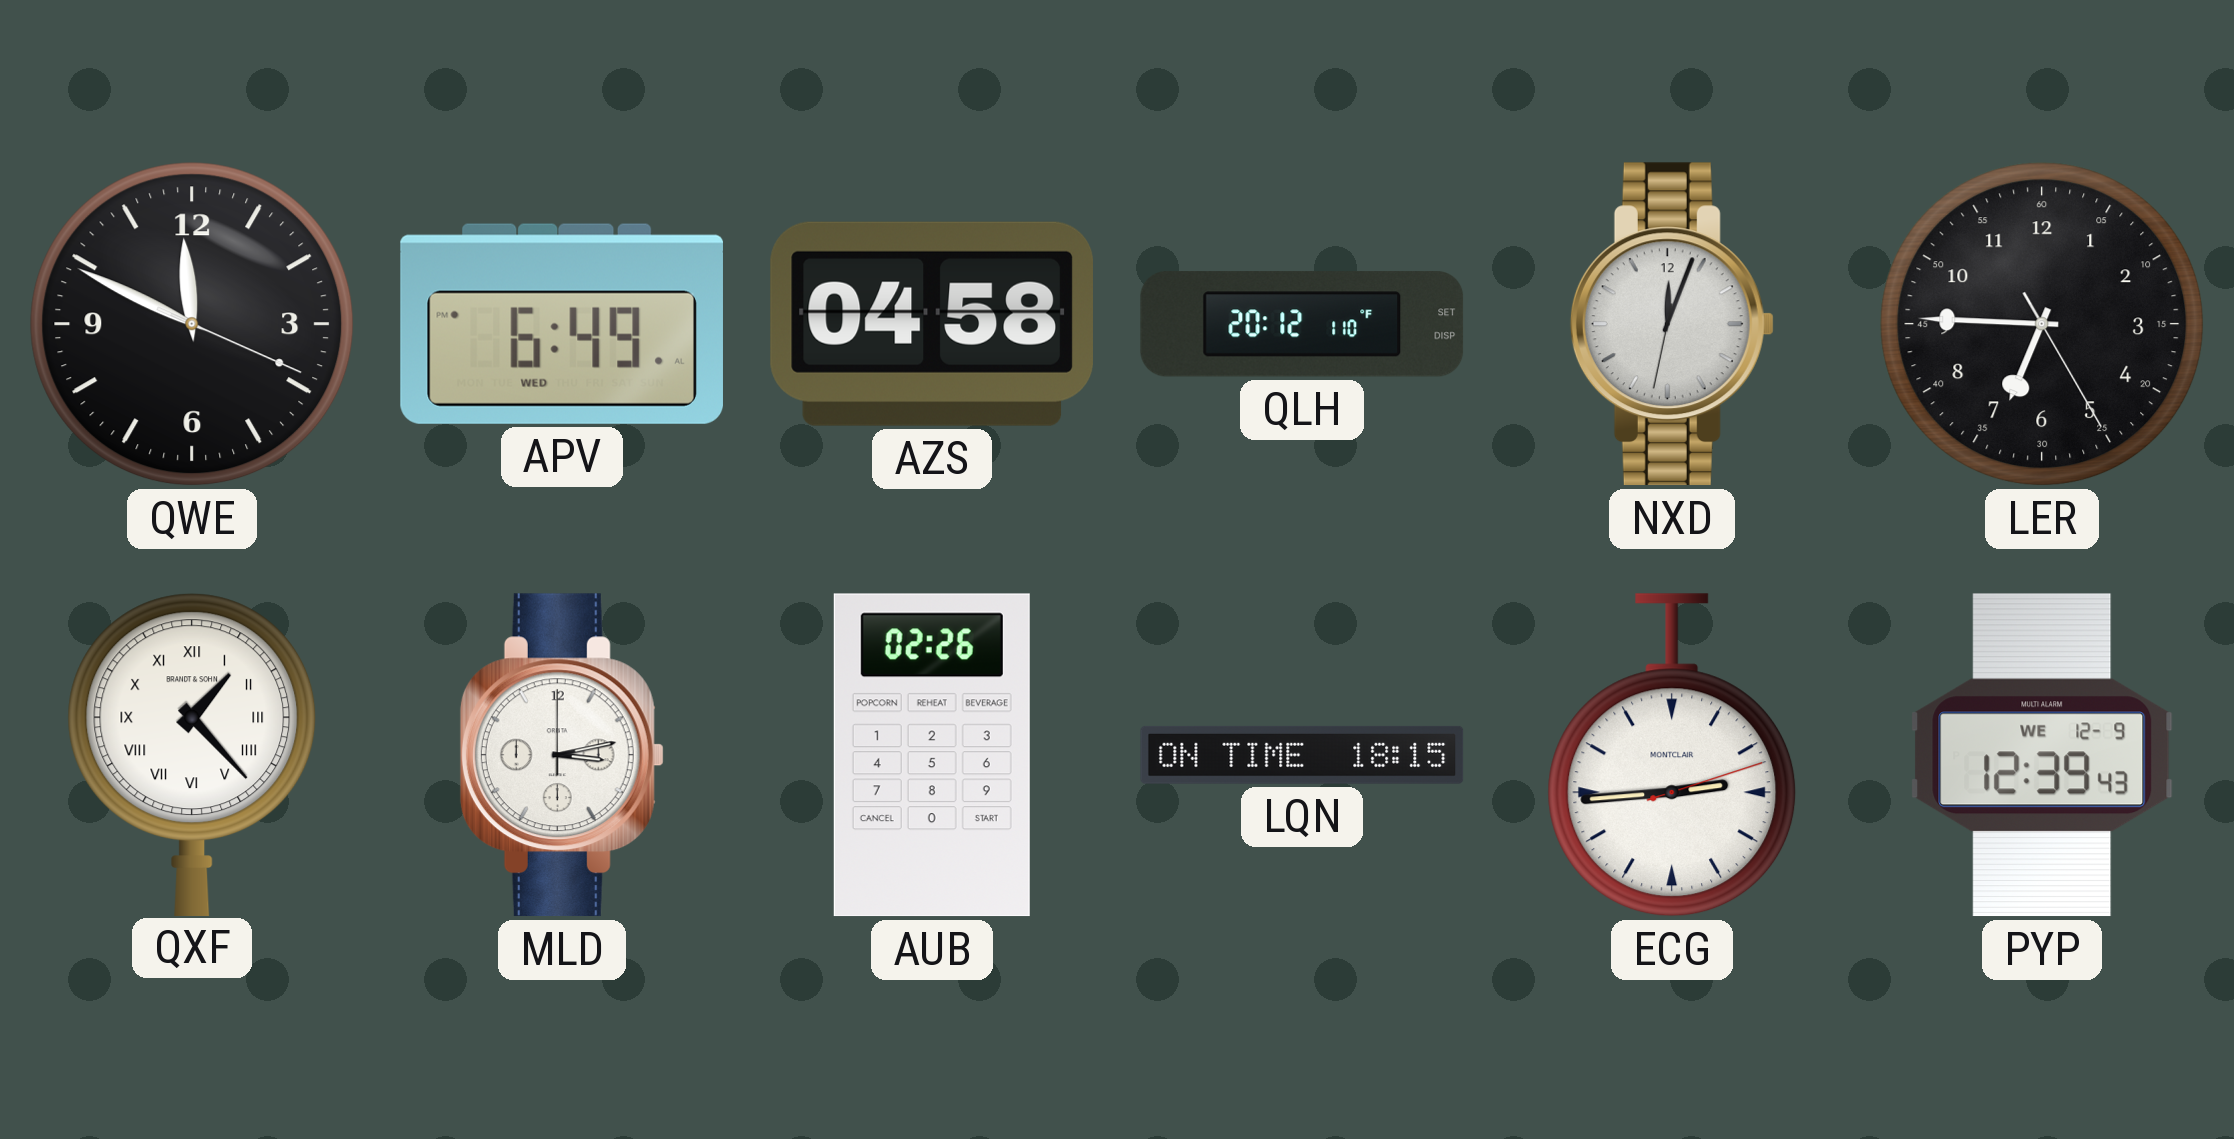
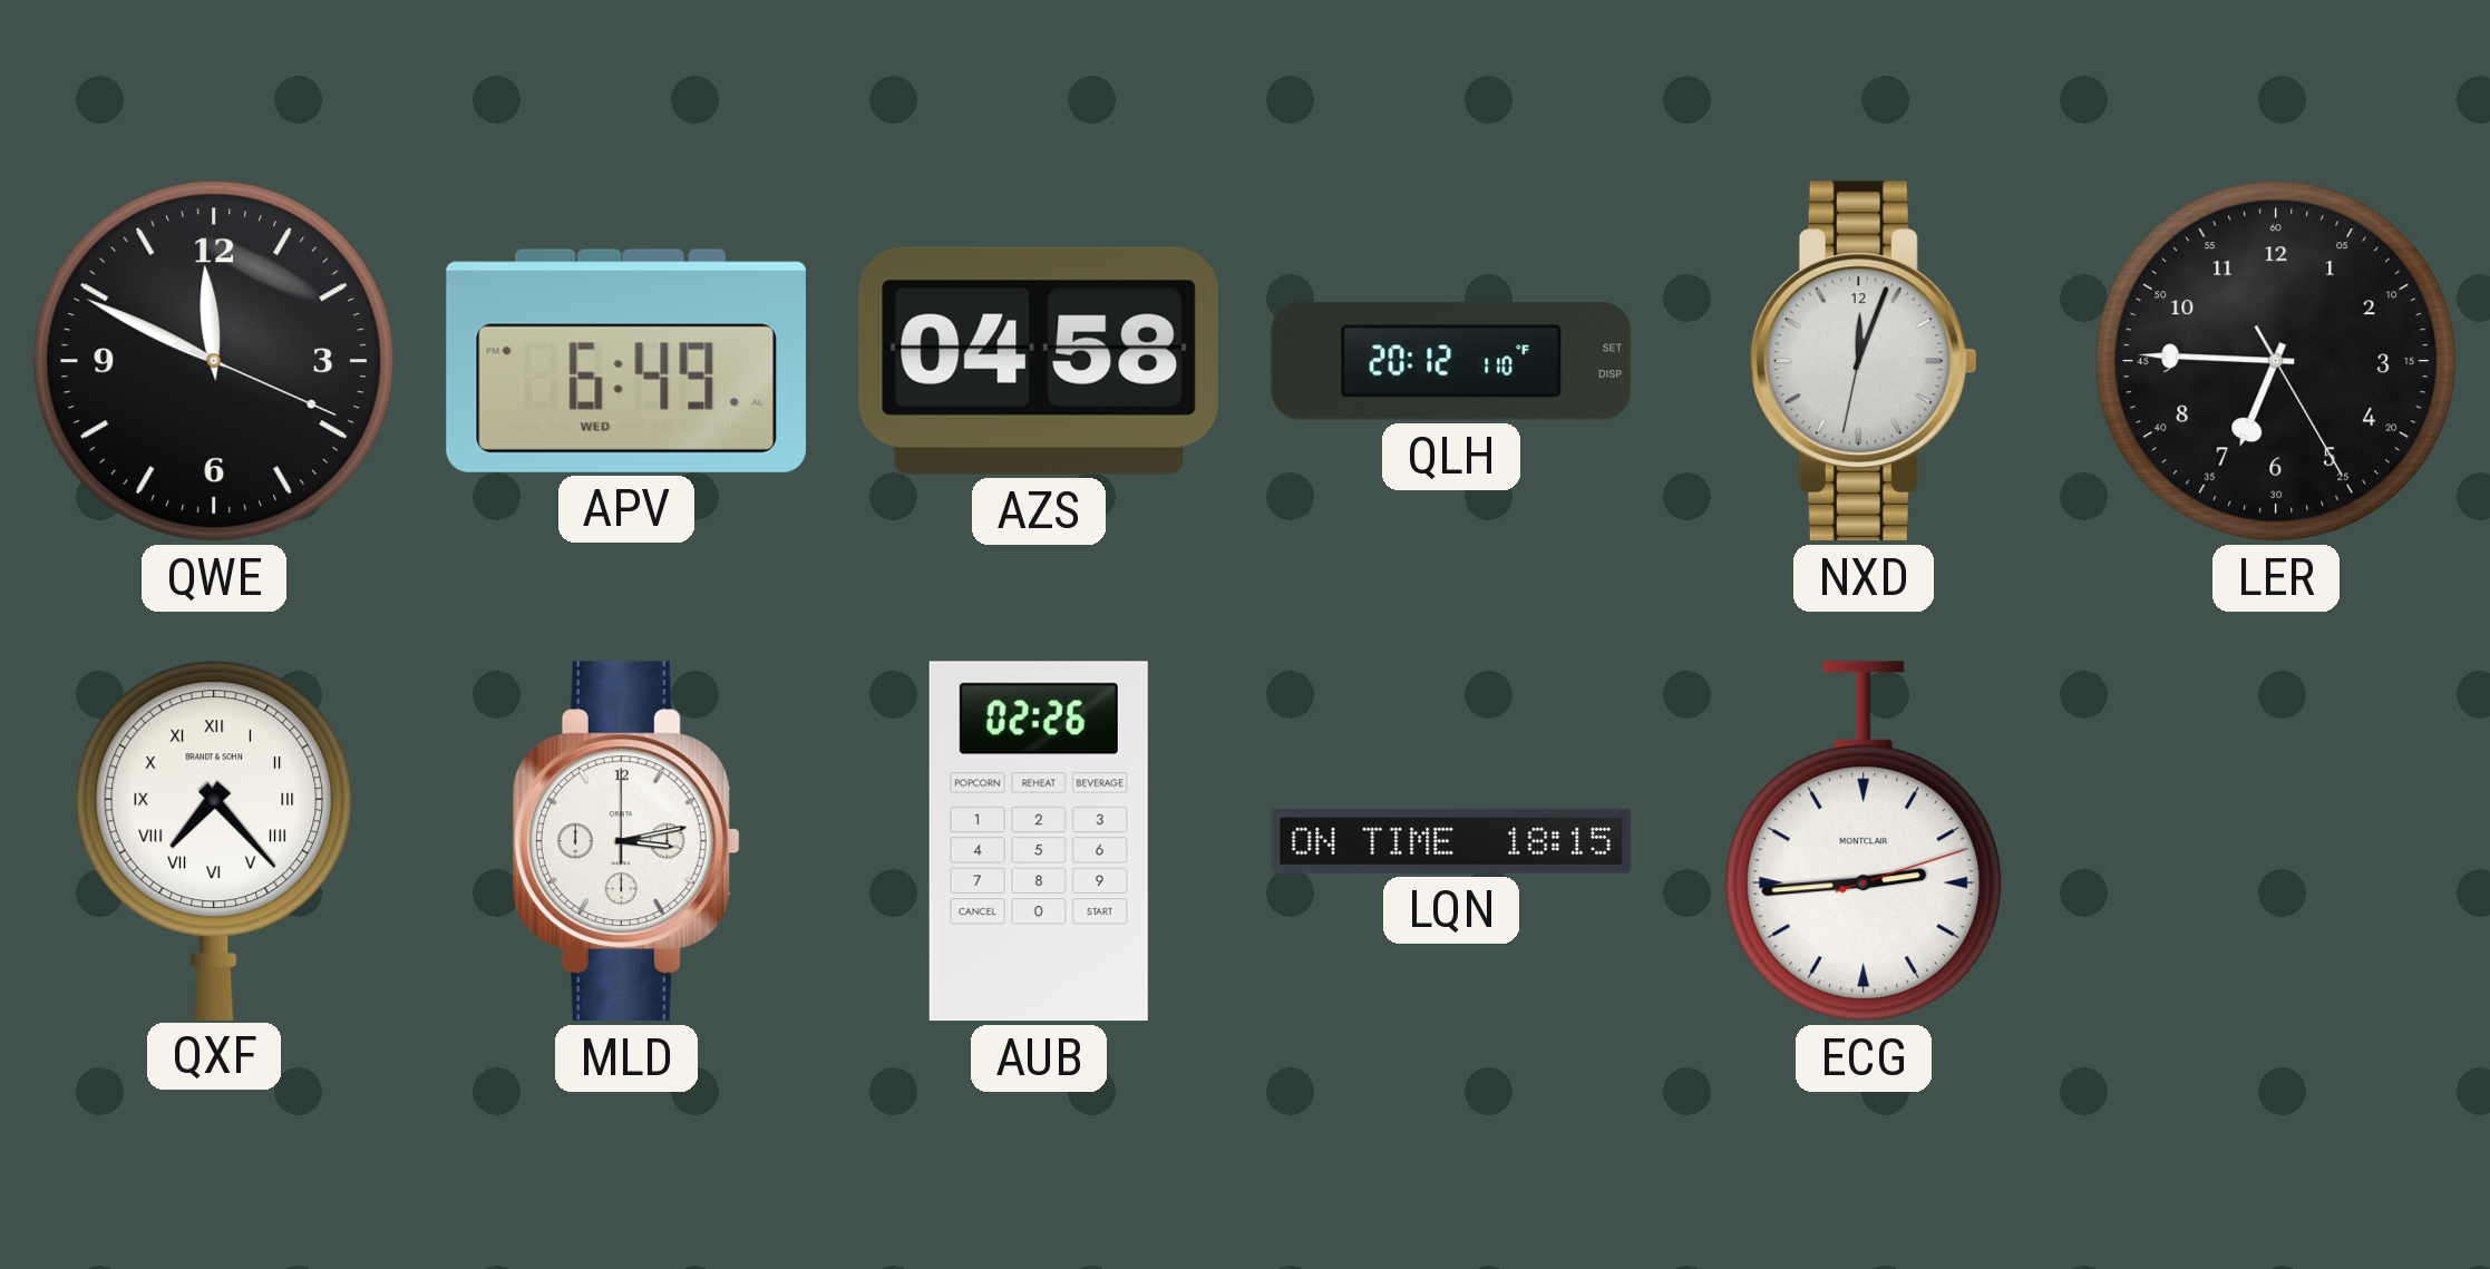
QXF: 1:23 -> 7:23
PYP: 12:39 -> none
